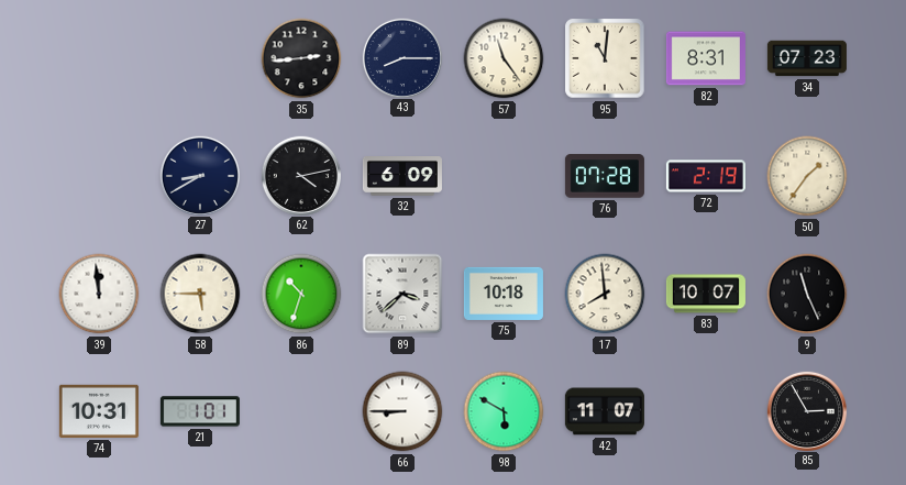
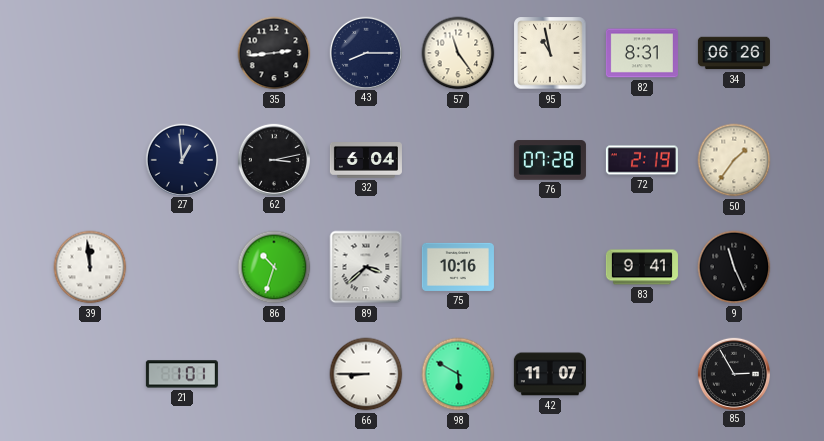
95: 11:01 -> 10:58
34: 07:23 -> 06:26
27: 8:40 -> 12:59
62: 4:13 -> 3:13
32: 6:09 -> 6:04
58: 5:45 -> none
75: 10:18 -> 10:16
17: 7:59 -> none
83: 10:07 -> 9:41
74: 10:31 -> none
